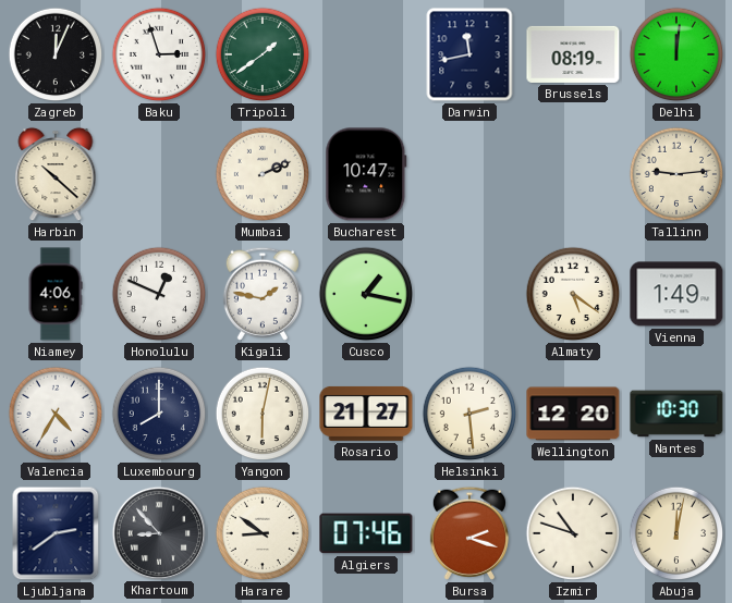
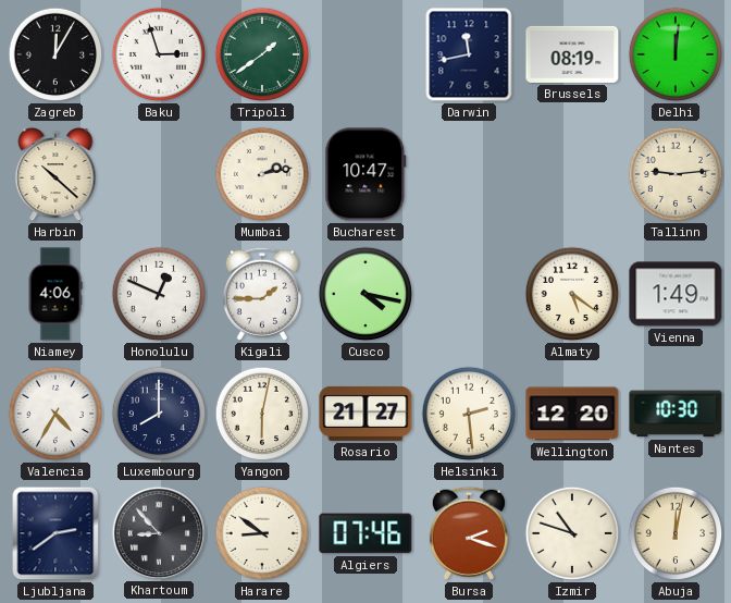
Zagreb: 12:04 -> 12:05
Mumbai: 2:11 -> 2:13
Kigali: 1:47 -> 1:45
Cusco: 1:17 -> 4:17
